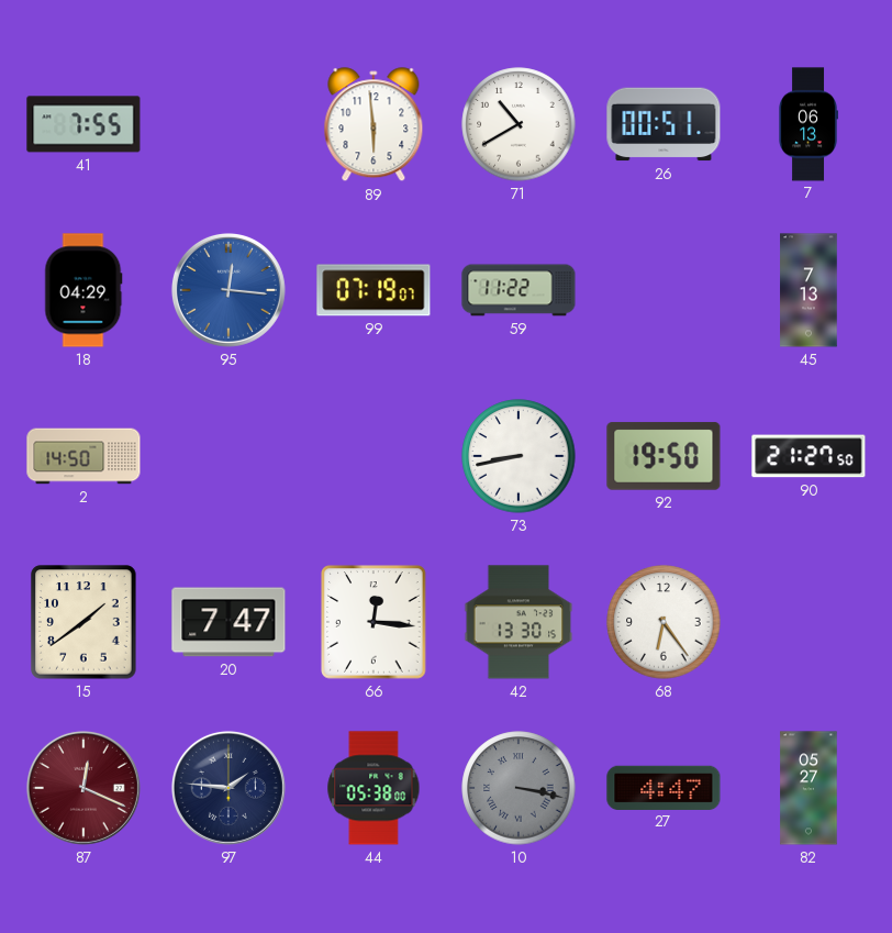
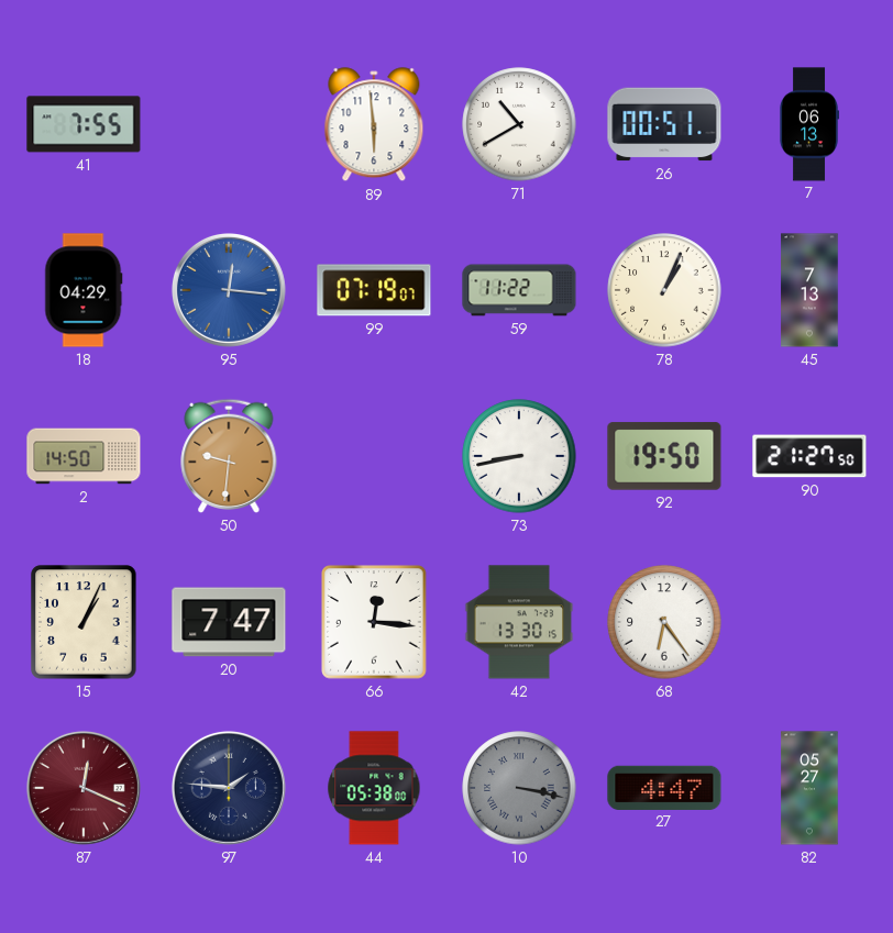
78: none -> 1:04
50: none -> 9:31
15: 1:39 -> 1:04
